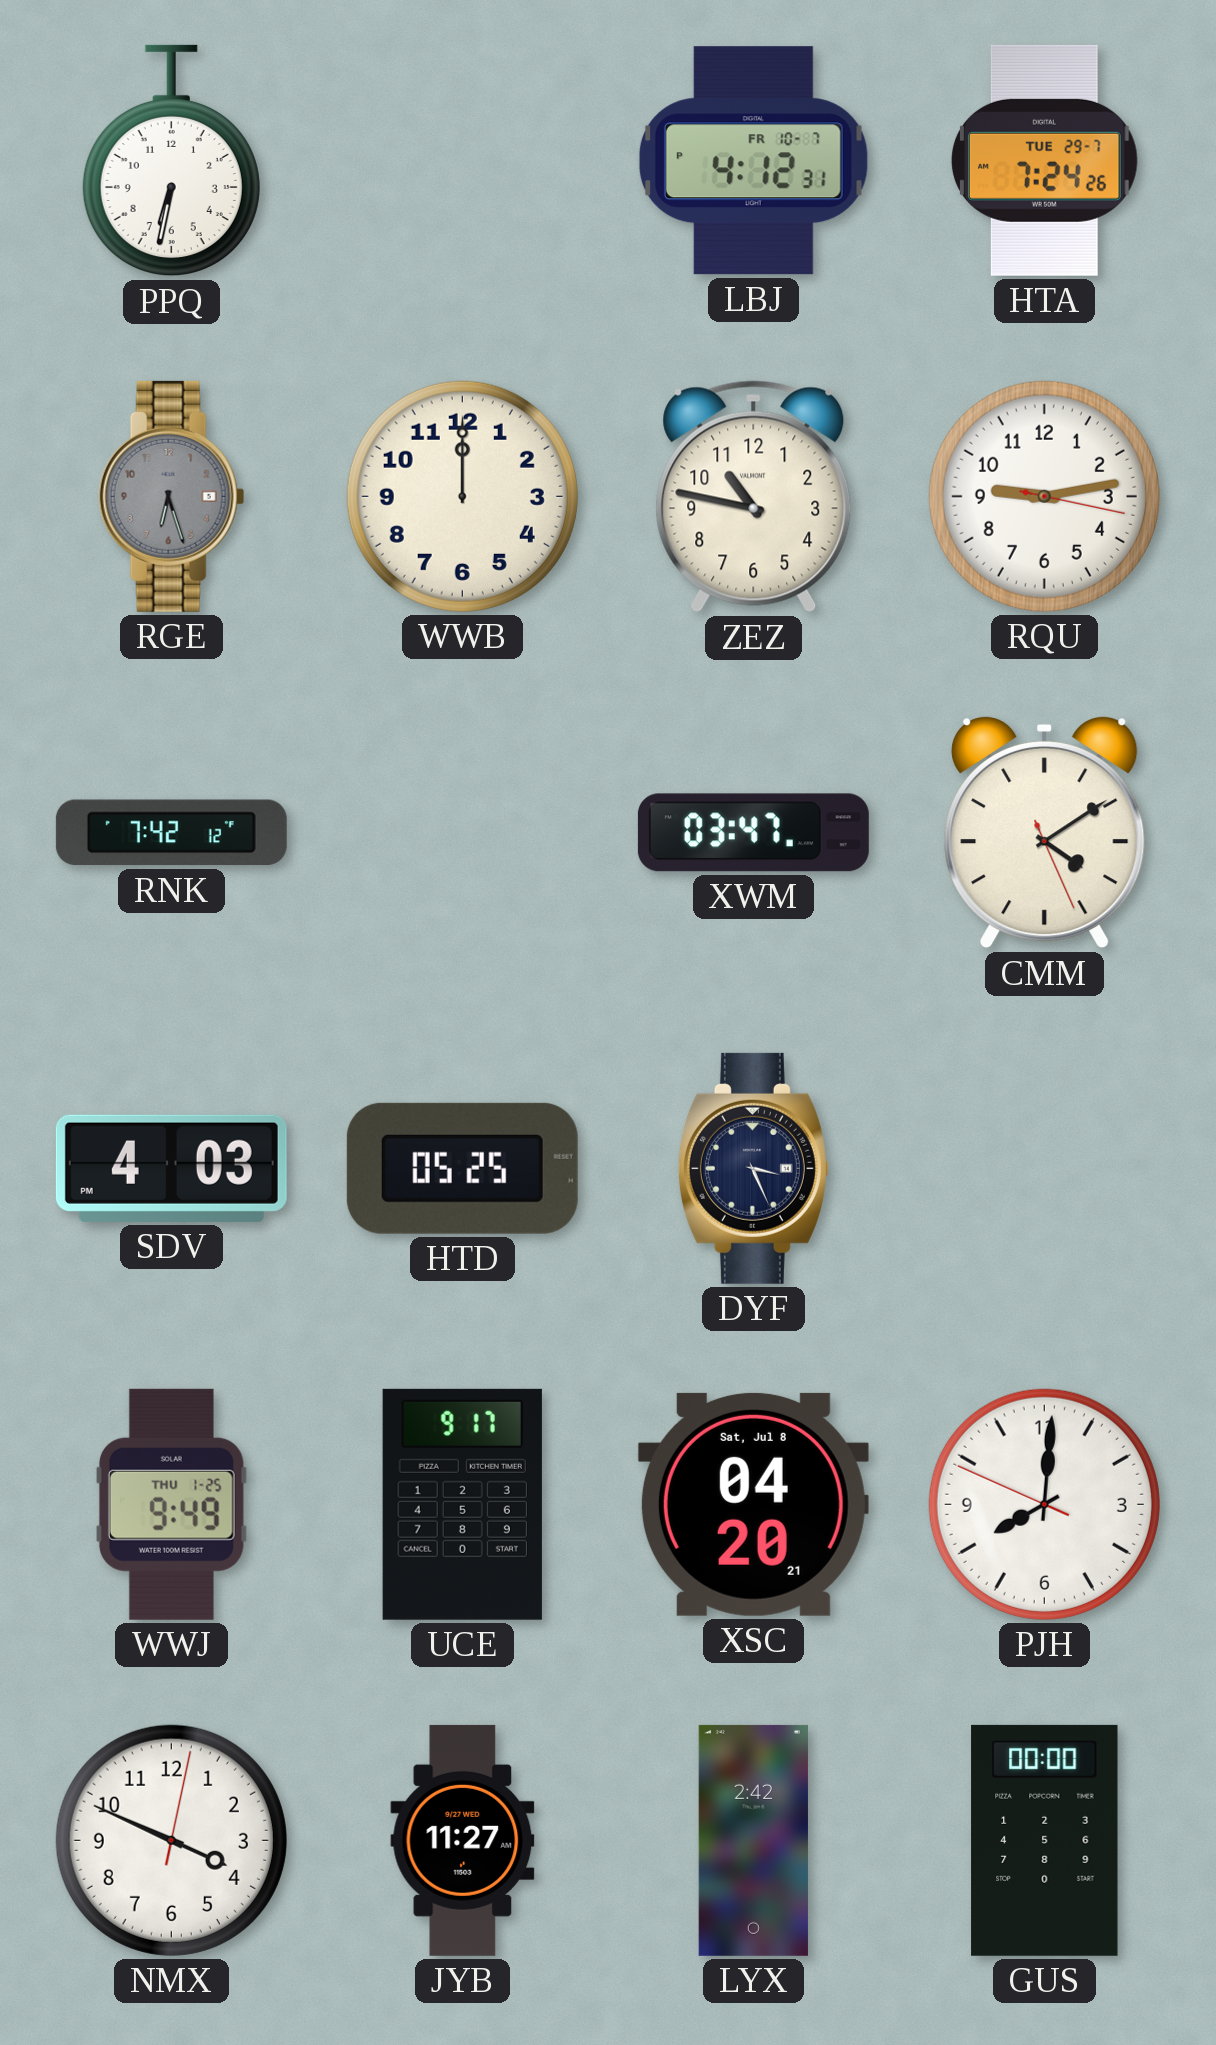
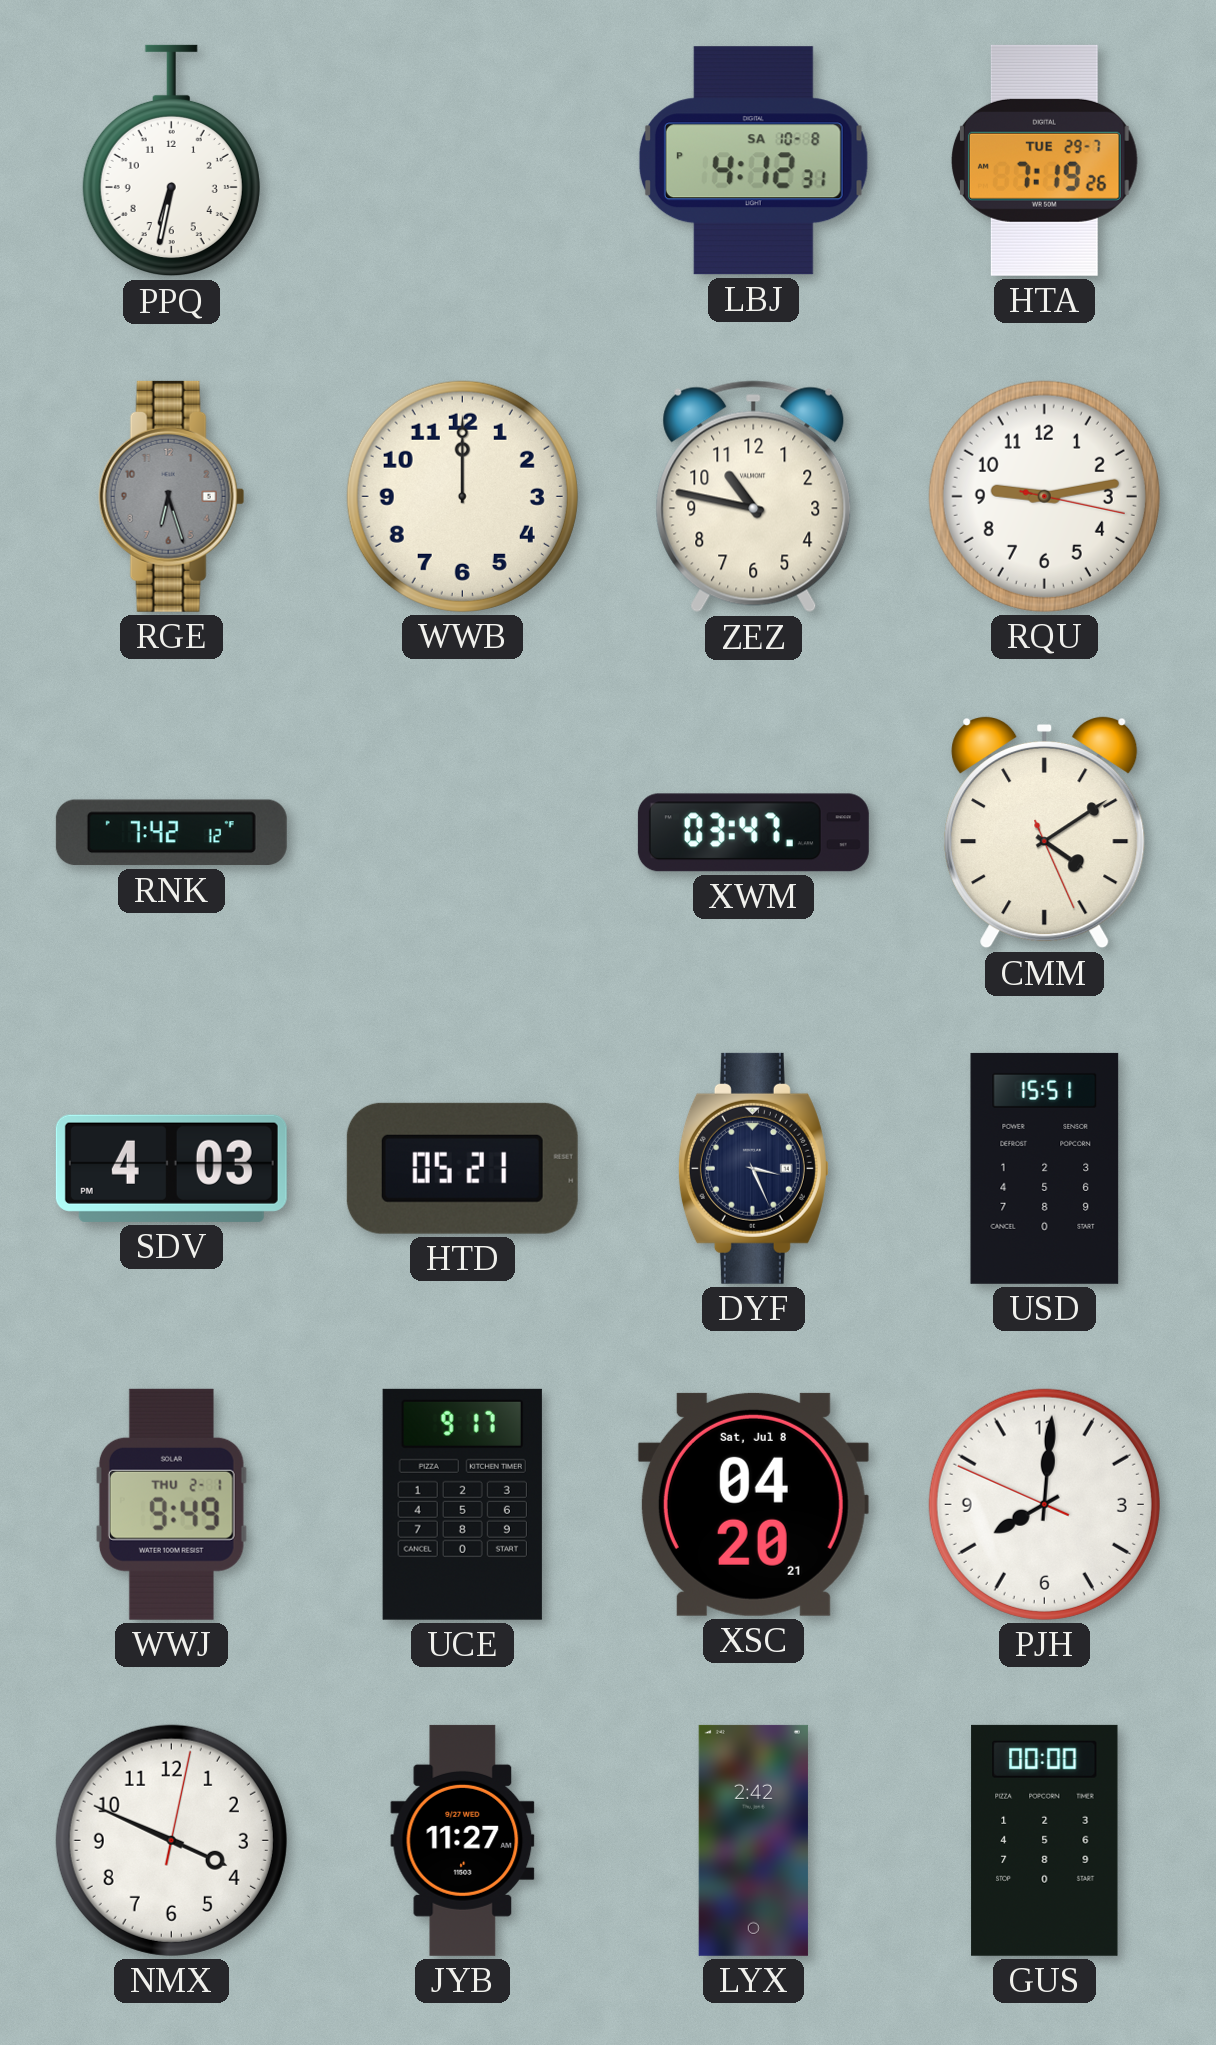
LBJ date: FR 10-7 -> SA 10-8
HTA: 7:24 -> 7:19
HTD: 05:25 -> 05:21
USD: none -> 15:51
WWJ date: THU 1-25 -> THU 2-1
